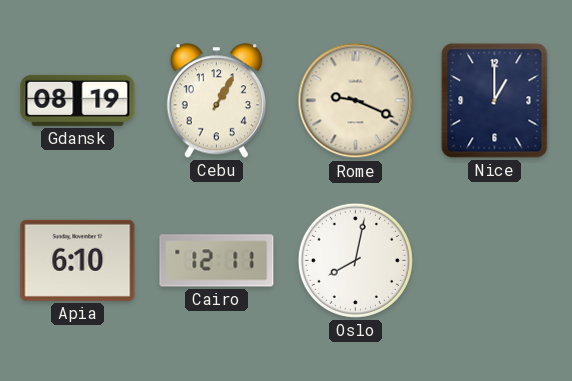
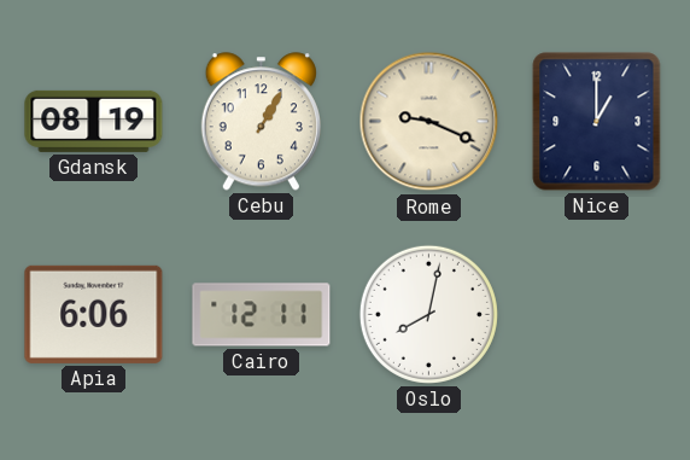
Apia: 6:10 -> 6:06
